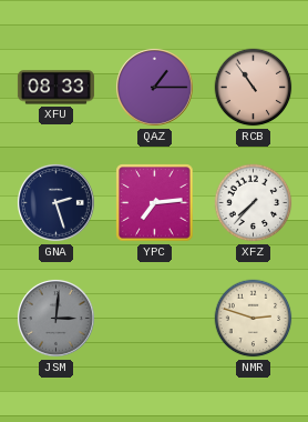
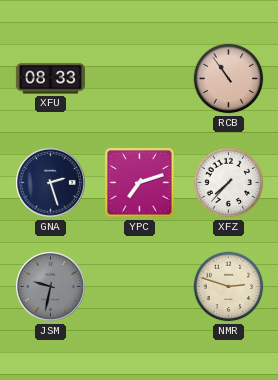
QAZ: 1:15 -> none
YPC: 7:14 -> 7:12
JSM: 3:01 -> 9:32
